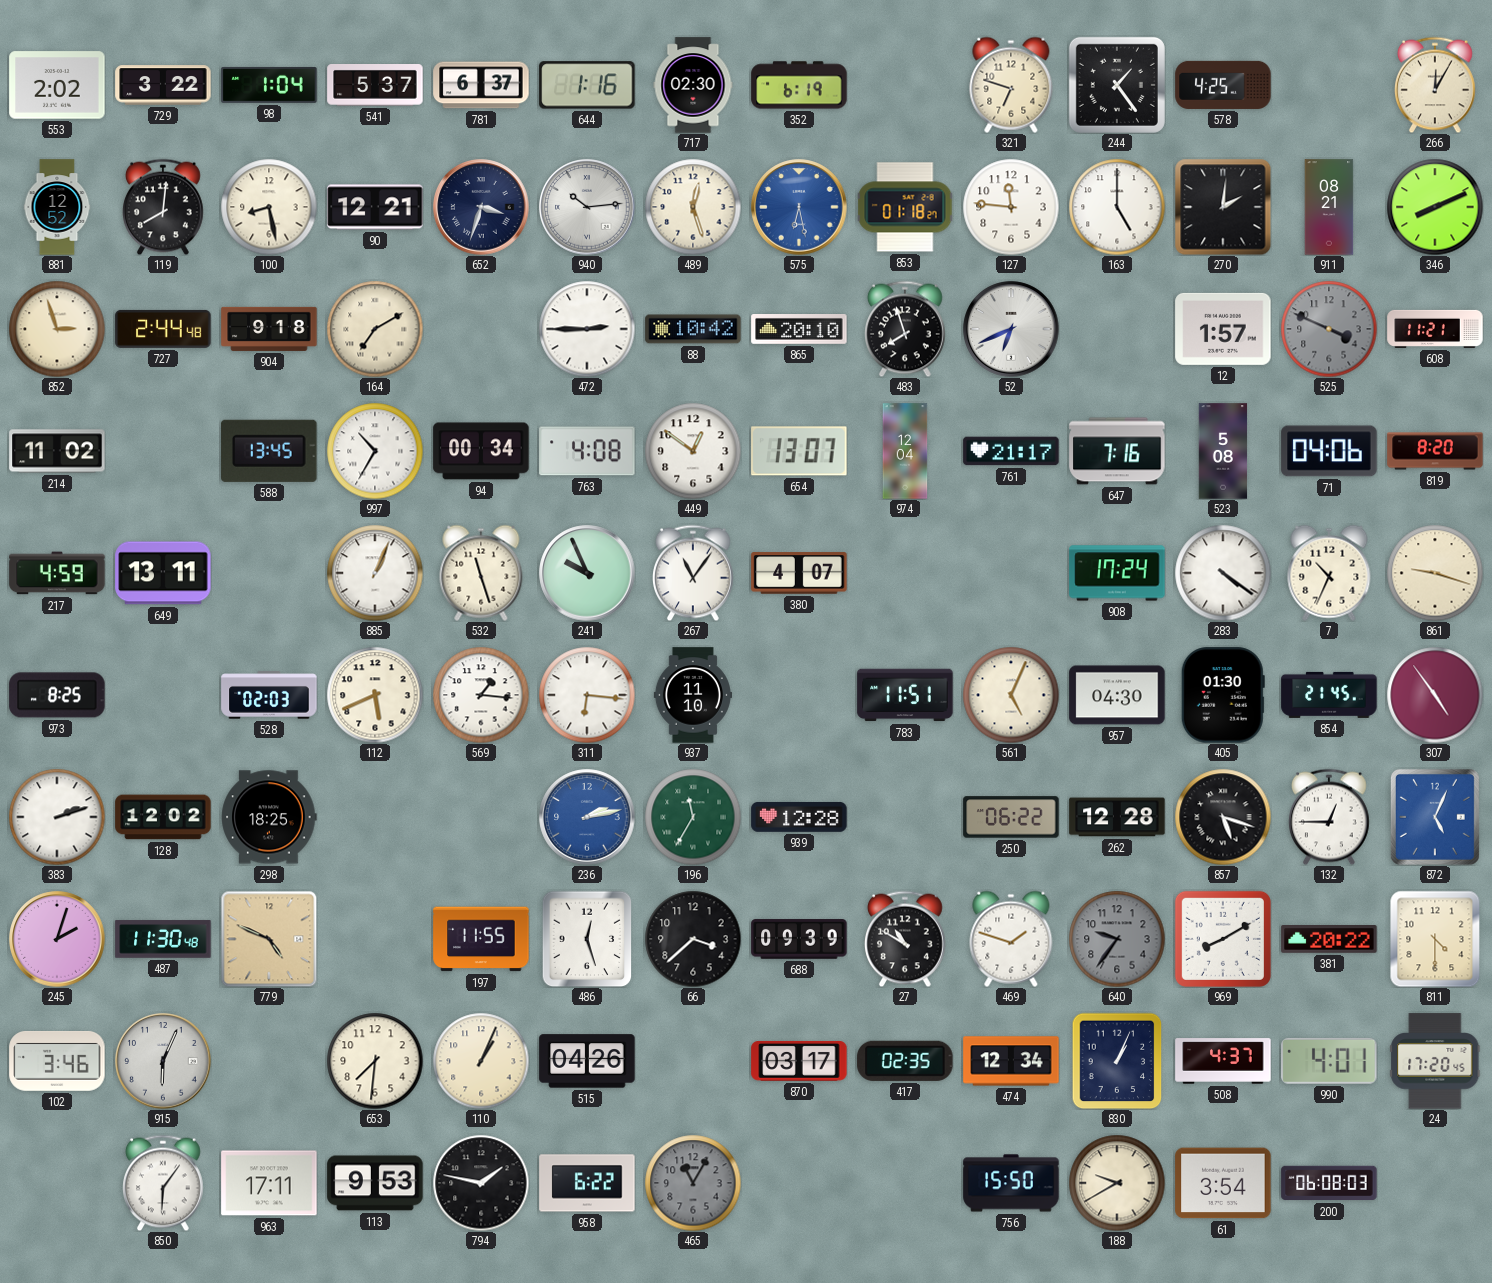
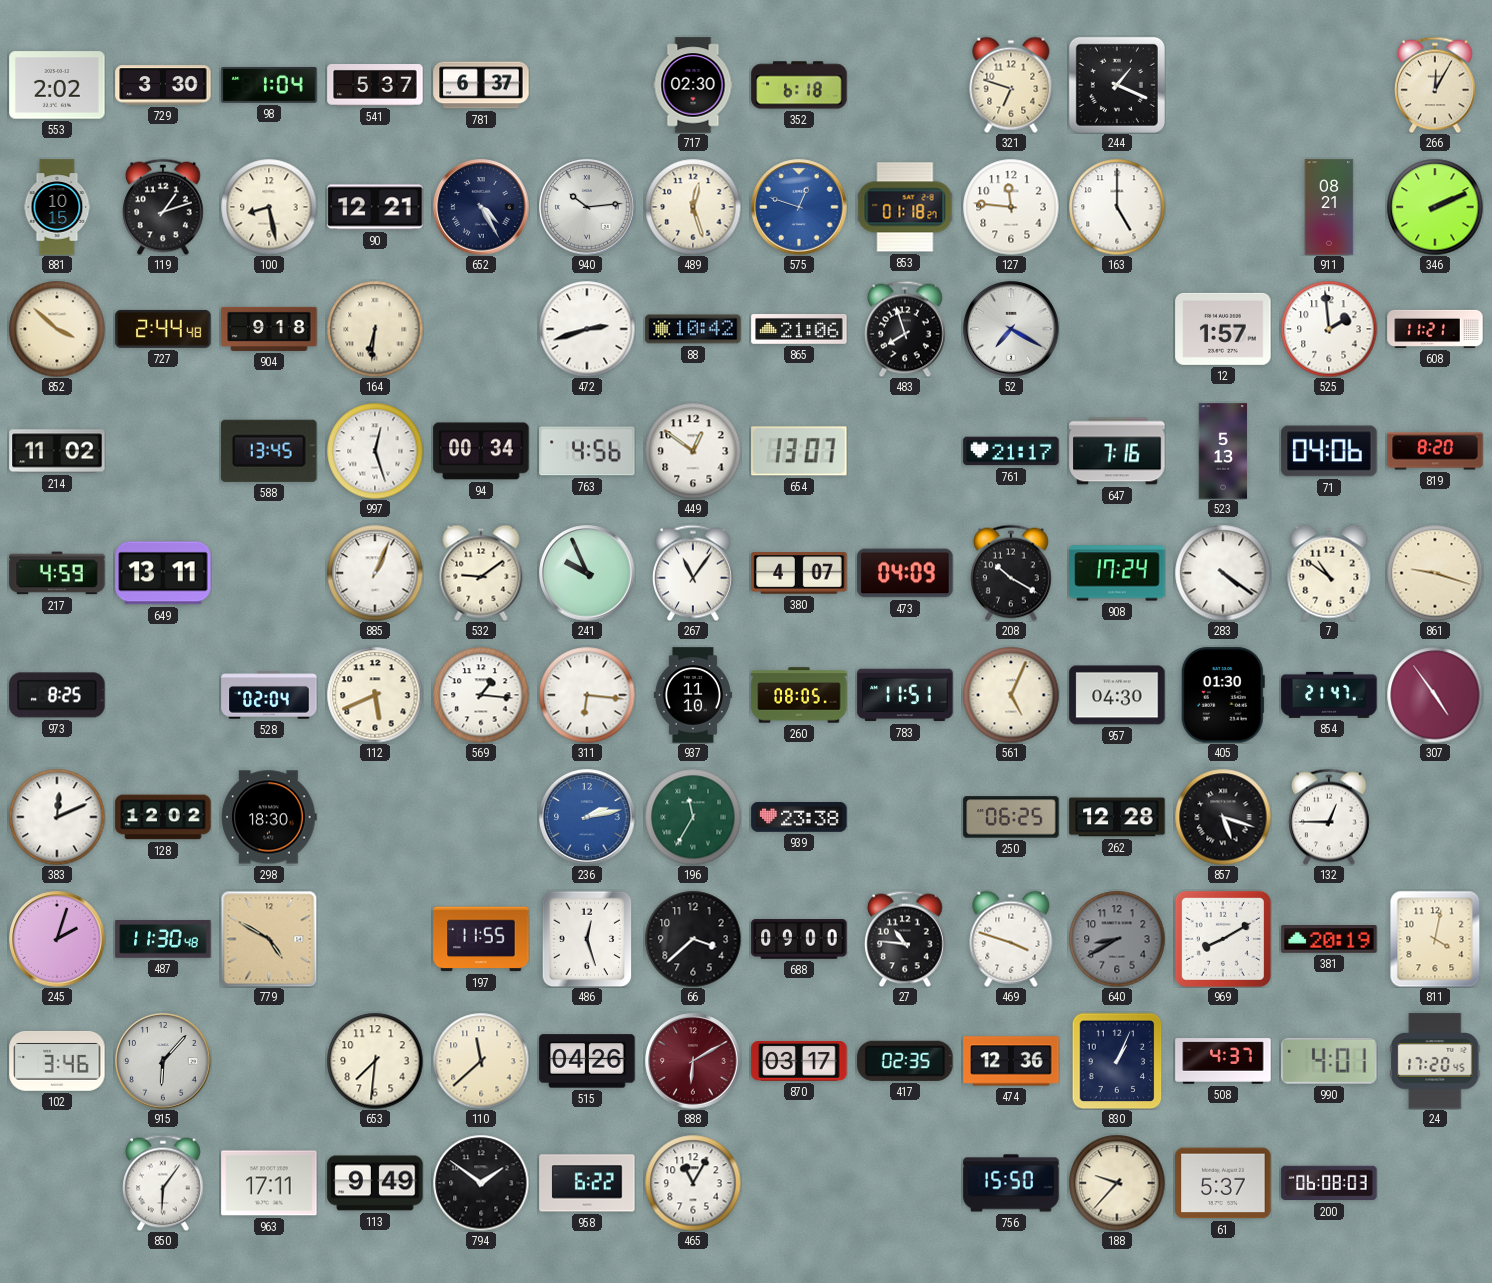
729: 3:22 -> 3:30
644: 1:16 -> none
352: 6:19 -> 6:18
244: 1:24 -> 1:19
578: 4:25 -> none
881: 12:52 -> 10:15
119: 8:01 -> 1:12
652: 3:33 -> 4:25
575: 6:28 -> 12:48
270: 2:01 -> none
346: 8:11 -> 2:11
852: 2:57 -> 3:52
164: 7:10 -> 6:31
472: 2:45 -> 2:42
865: 20:10 -> 21:06
52: 6:41 -> 7:20
525: 3:49 -> 1:59
525 dial: grey -> white
997: 10:35 -> 12:27
763: 4:08 -> 4:56
974: 12:04 -> none
523: 5:08 -> 5:13
532: 11:27 -> 9:09
473: none -> 04:09
208: none -> 10:20
7: 10:34 -> 10:51
528: 02:03 -> 02:04
260: none -> 08:05
854: 21:45 -> 21:47
383: 2:12 -> 12:11
298: 18:25 -> 18:30
939: 12:28 -> 23:38
250: 06:22 -> 06:25
872: 5:04 -> none
779: 4:49 -> 4:50
688: 09:39 -> 09:00
27: 10:50 -> 10:46
469: 1:48 -> 3:48
640: 9:36 -> 8:40
381: 20:22 -> 20:19
811: 4:30 -> 4:02
915: 6:04 -> 6:07
110: 1:04 -> 11:38
888: none -> 6:10
474: 12:34 -> 12:36
113: 9:53 -> 9:49
794: 1:47 -> 1:51
465 dial: grey -> white
188: 9:40 -> 9:37
61: 3:54 -> 5:37
